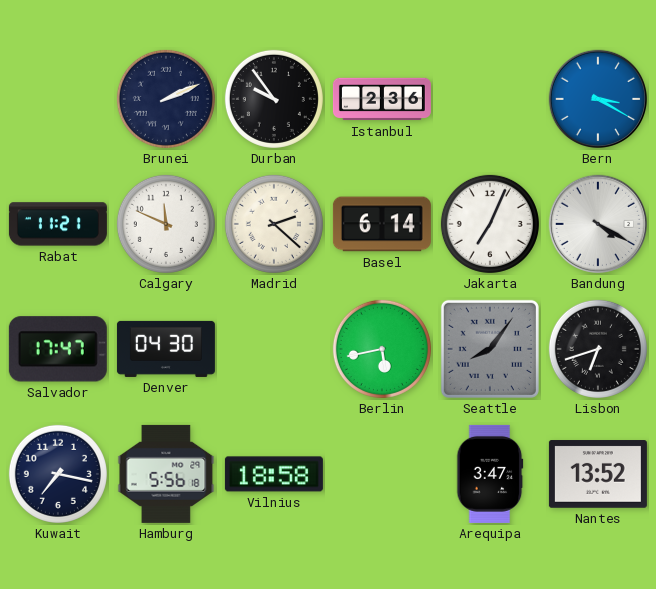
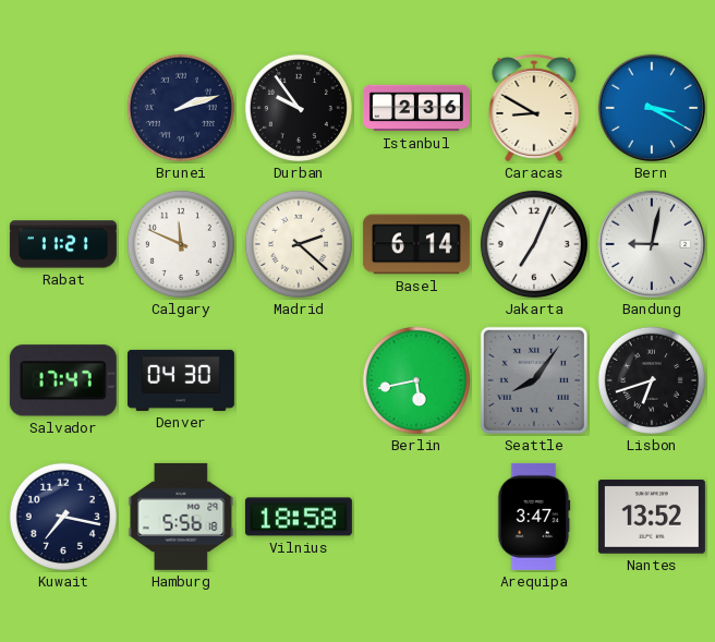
Brunei: 2:11 -> 2:12
Caracas: none -> 8:50
Bandung: 4:20 -> 9:02
